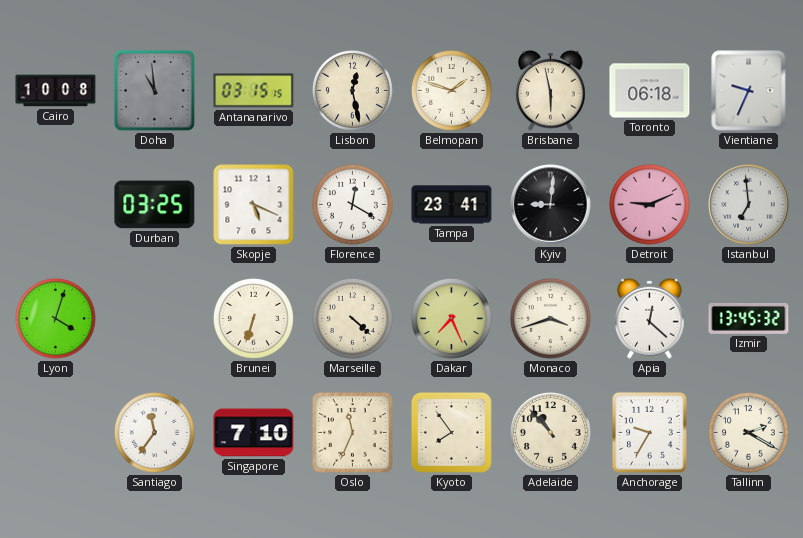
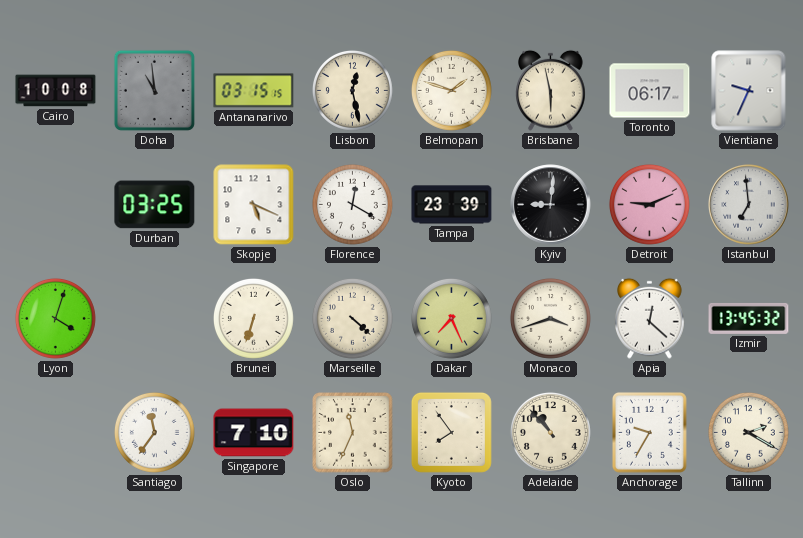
Toronto: 06:18 -> 06:17
Tampa: 23:41 -> 23:39
